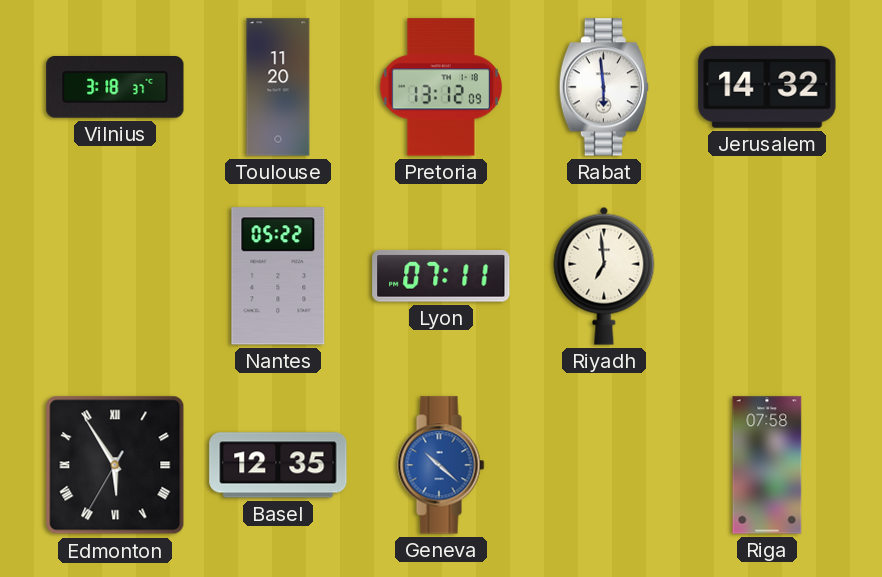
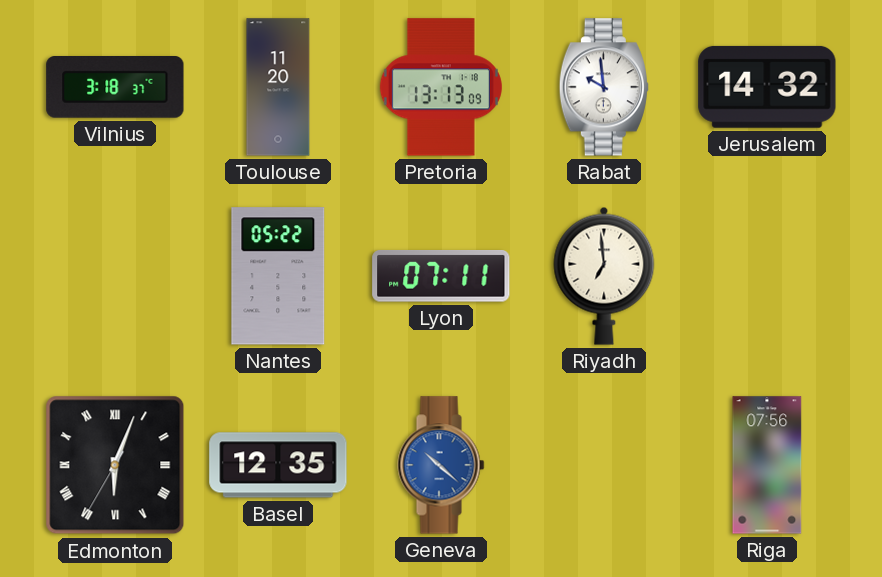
Pretoria: 13:12 -> 13:13
Rabat: 5:59 -> 9:59
Edmonton: 5:54 -> 6:03
Riga: 07:58 -> 07:56
